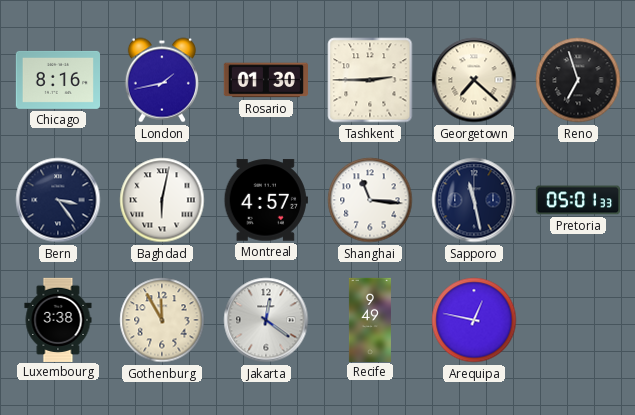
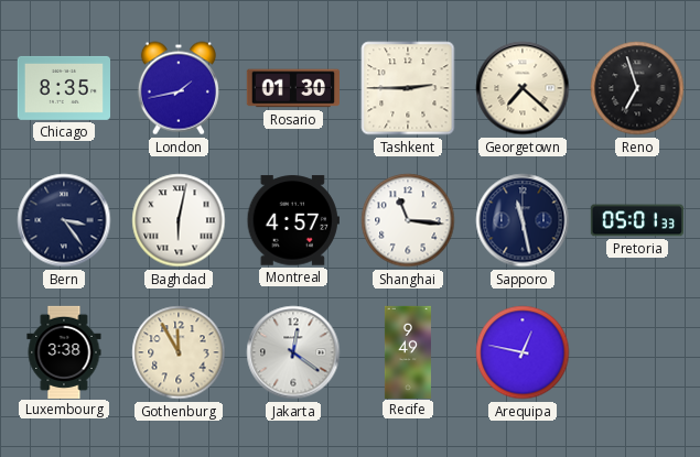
Chicago: 8:16 -> 8:35
